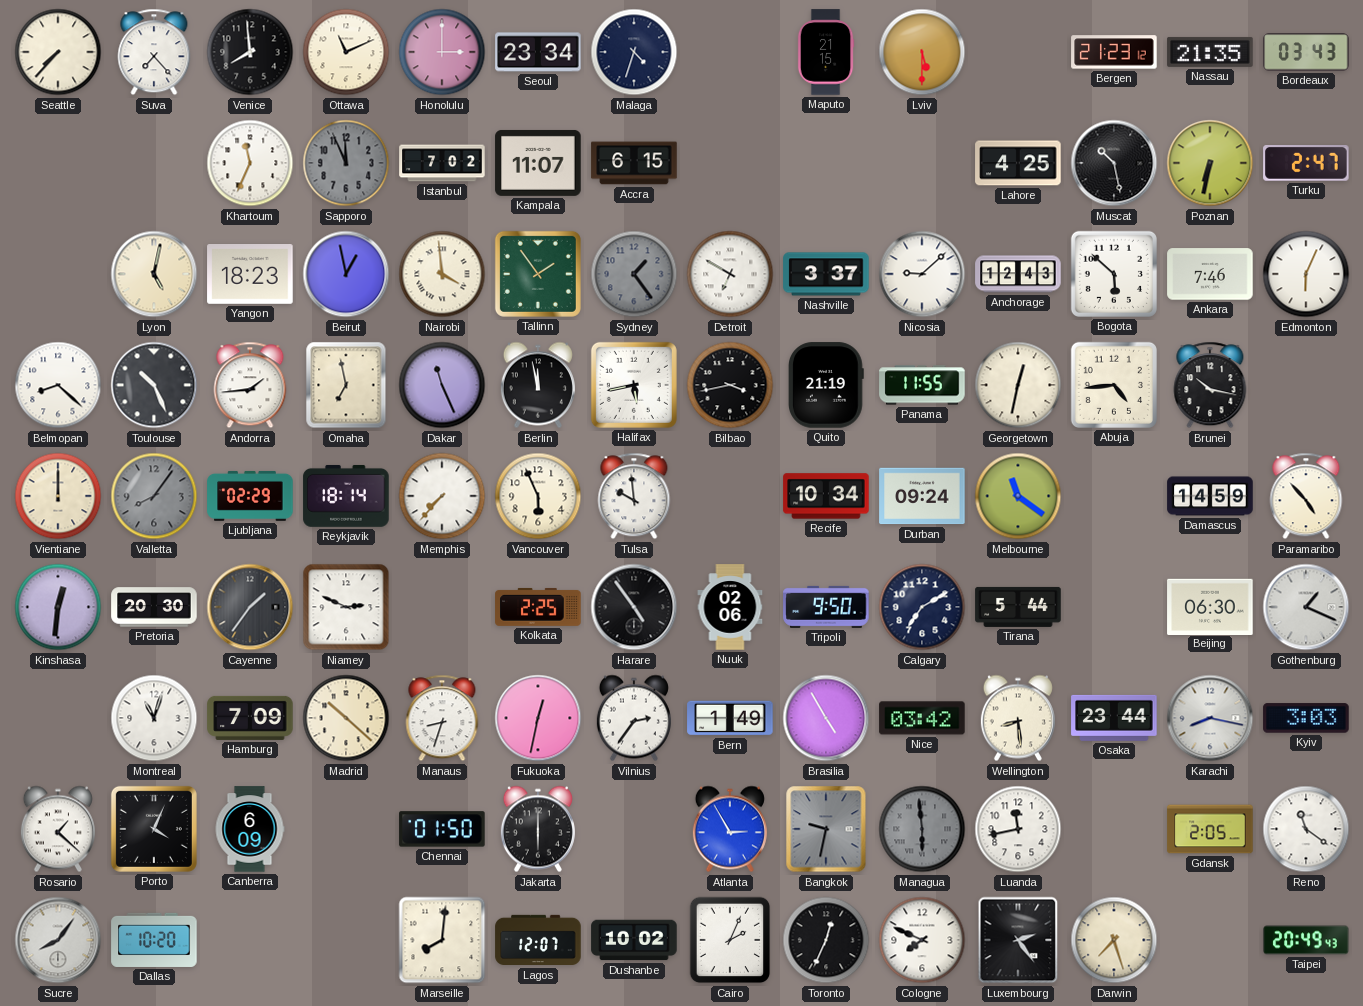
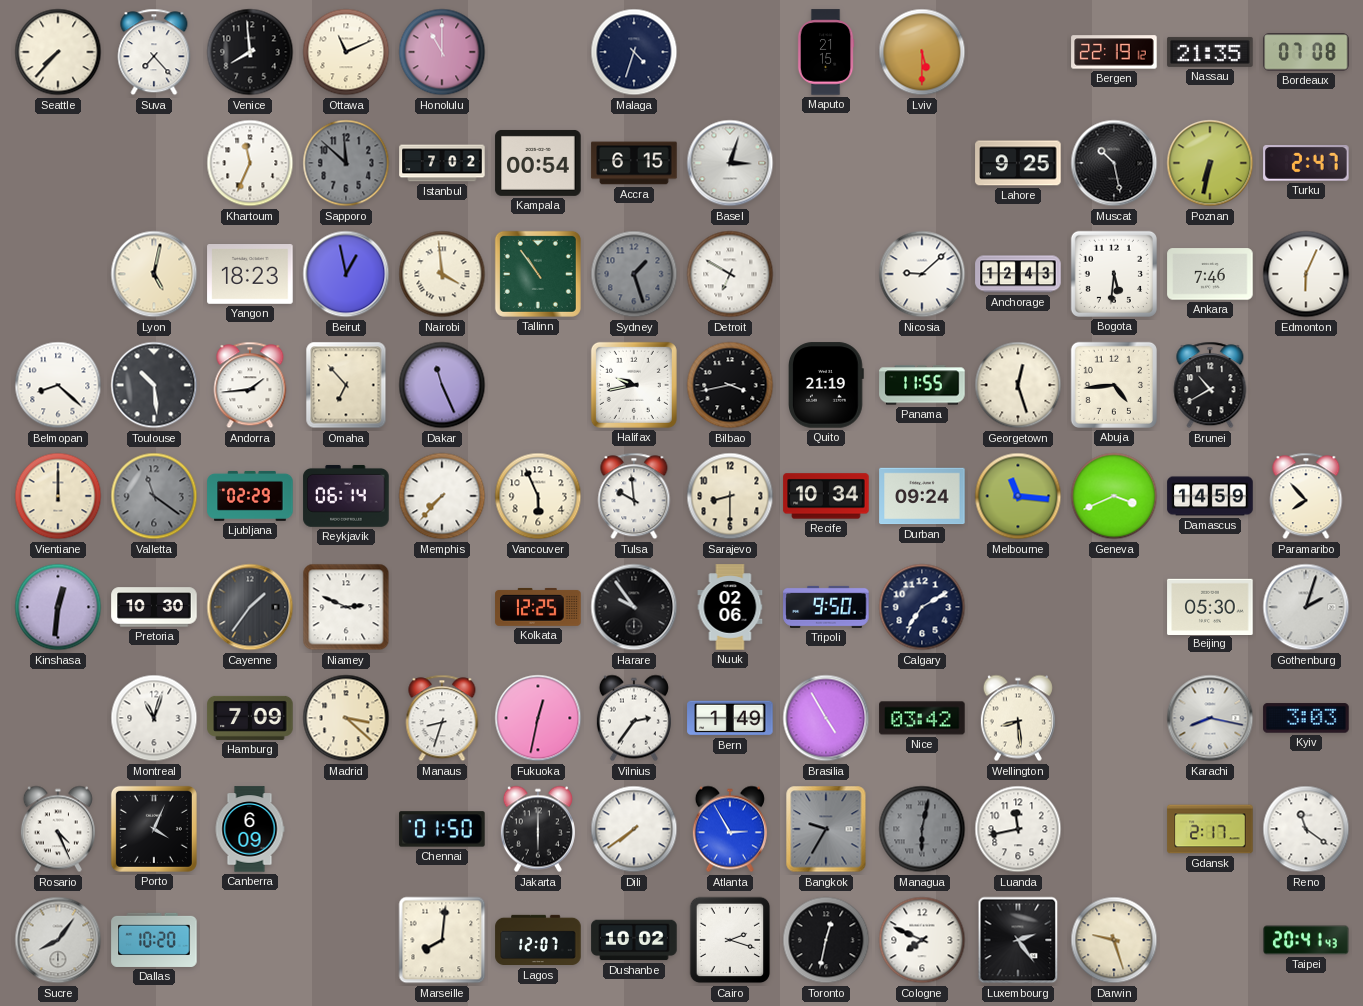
Honolulu: 3:00 -> 11:00
Seoul: 23:34 -> none
Bergen: 21:23 -> 22:19
Bordeaux: 03:43 -> 07:08
Sapporo: 11:56 -> 11:52
Kampala: 11:07 -> 00:54
Basel: none -> 3:03
Lahore: 4:25 -> 9:25
Tallinn: 1:54 -> 10:54
Sydney: 1:24 -> 1:27
Nashville: 3:37 -> none
Bogota: 5:52 -> 5:31
Toulouse: 10:26 -> 10:29
Omaha: 6:58 -> 6:53
Berlin: 11:58 -> none
Halifax: 5:43 -> 9:43
Georgetown: 12:32 -> 12:27
Brunei: 10:17 -> 10:40
Valletta: 8:06 -> 11:21
Reykjavik: 18:14 -> 06:14
Sarajevo: none -> 8:30
Melbourne: 11:21 -> 11:16
Geneva: none -> 3:41
Paramaribo: 4:53 -> 7:53
Pretoria: 20:30 -> 10:30
Kolkata: 2:25 -> 12:25
Harare: 4:54 -> 9:54
Tirana: 5:44 -> none
Beijing: 06:30 -> 05:30
Gothenburg: 1:19 -> 2:03
Madrid: 10:22 -> 3:22
Osaka: 23:44 -> none
Rosario: 1:22 -> 4:26
Dili: none -> 7:39
Bangkok: 9:32 -> 9:35
Managua: 5:59 -> 6:02
Gdansk: 2:05 -> 2:17
Cairo: 2:04 -> 2:18
Toronto: 12:34 -> 12:32
Darwin: 7:27 -> 9:27
Taipei: 20:49 -> 20:41
